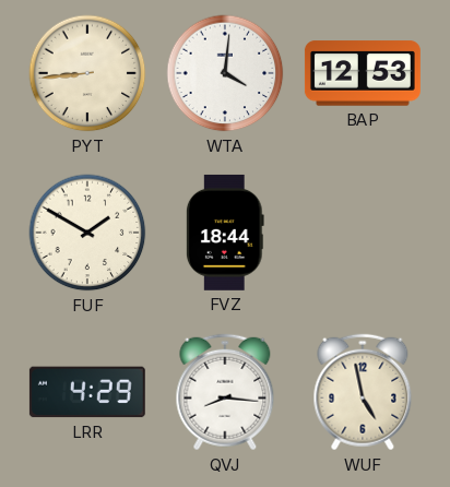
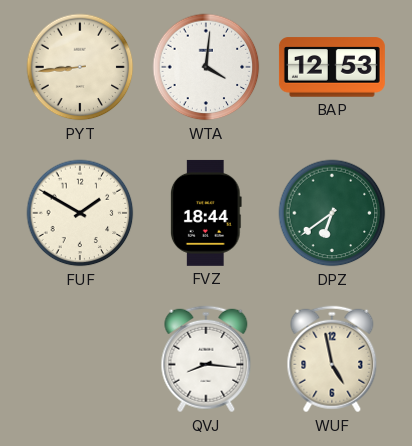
DPZ: none -> 6:39
LRR: 4:29 -> none
